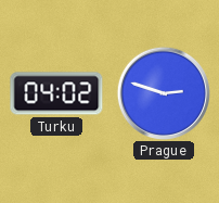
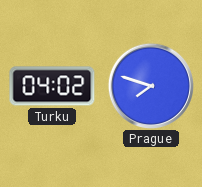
Prague: 2:48 -> 7:48
